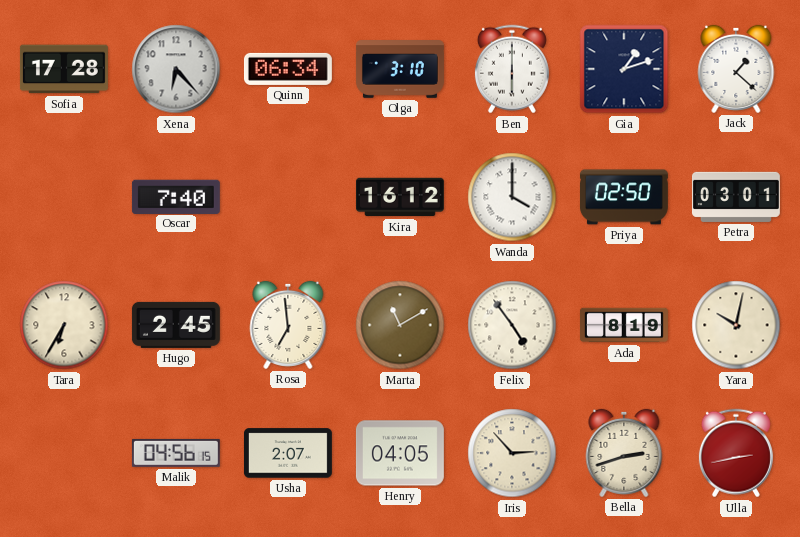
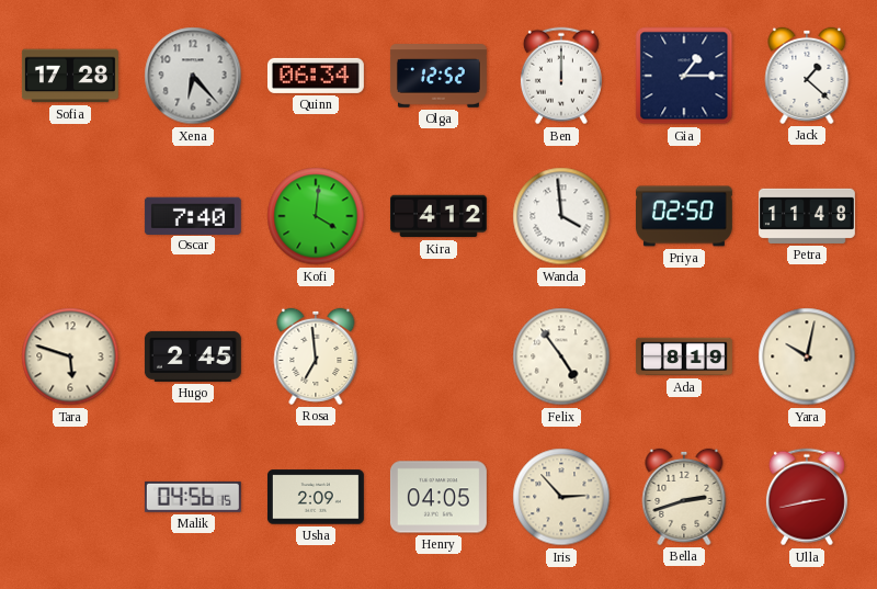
Olga: 3:10 -> 12:52
Ben: 6:00 -> 12:00
Gia: 1:12 -> 1:15
Kofi: none -> 4:01
Kira: 16:12 -> 4:12
Wanda: 4:00 -> 3:59
Petra: 03:01 -> 11:48
Tara: 6:35 -> 5:48
Marta: 11:10 -> none
Usha: 2:07 -> 2:09
